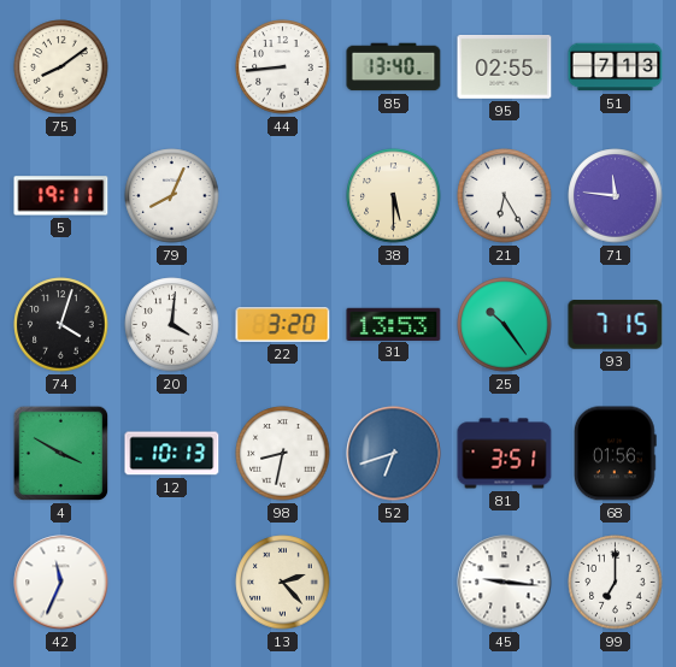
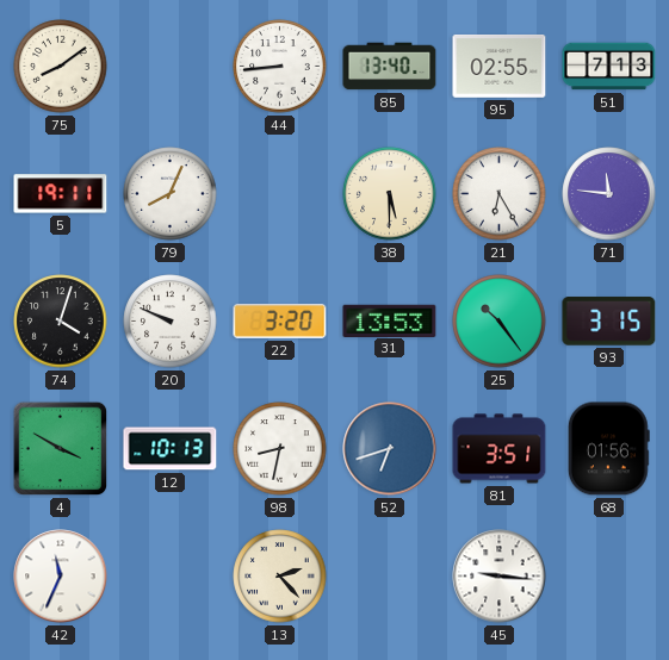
20: 4:01 -> 9:49
93: 7:15 -> 3:15
99: 7:00 -> none
